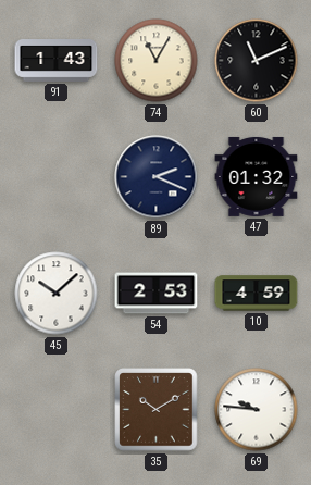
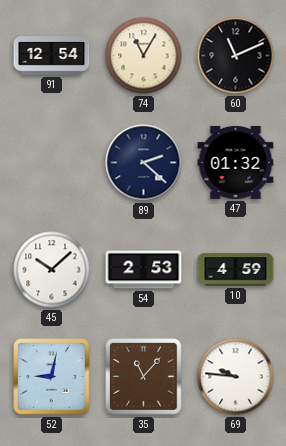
91: 1:43 -> 12:54
89: 2:19 -> 2:22
52: none -> 9:02
35: 10:10 -> 11:07
